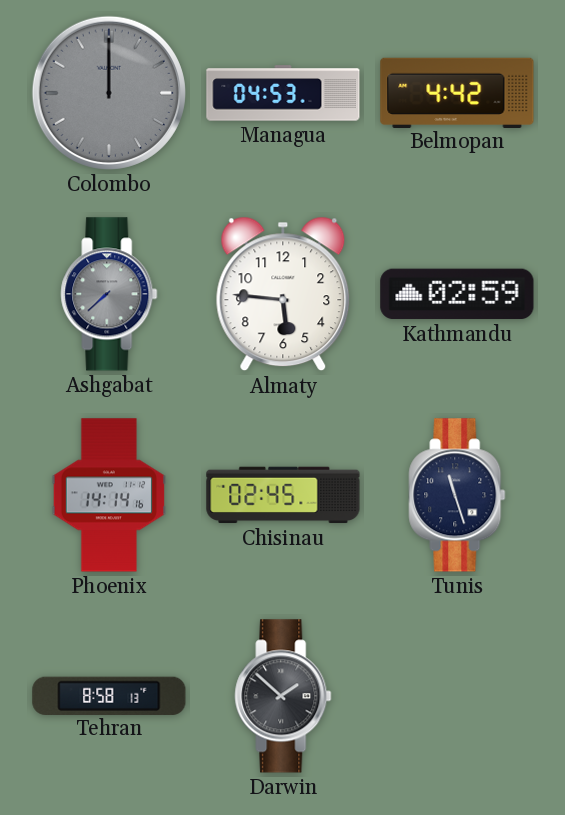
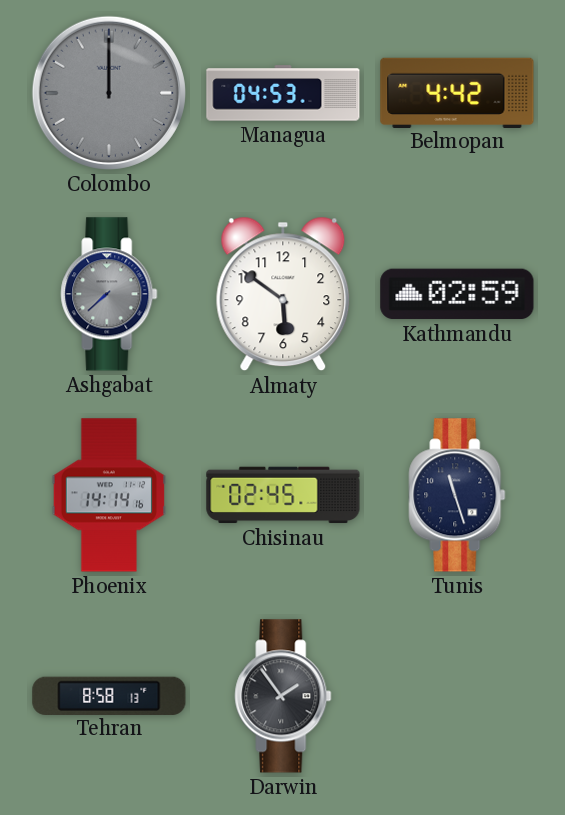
Almaty: 5:46 -> 5:51
Darwin: 1:52 -> 1:54
